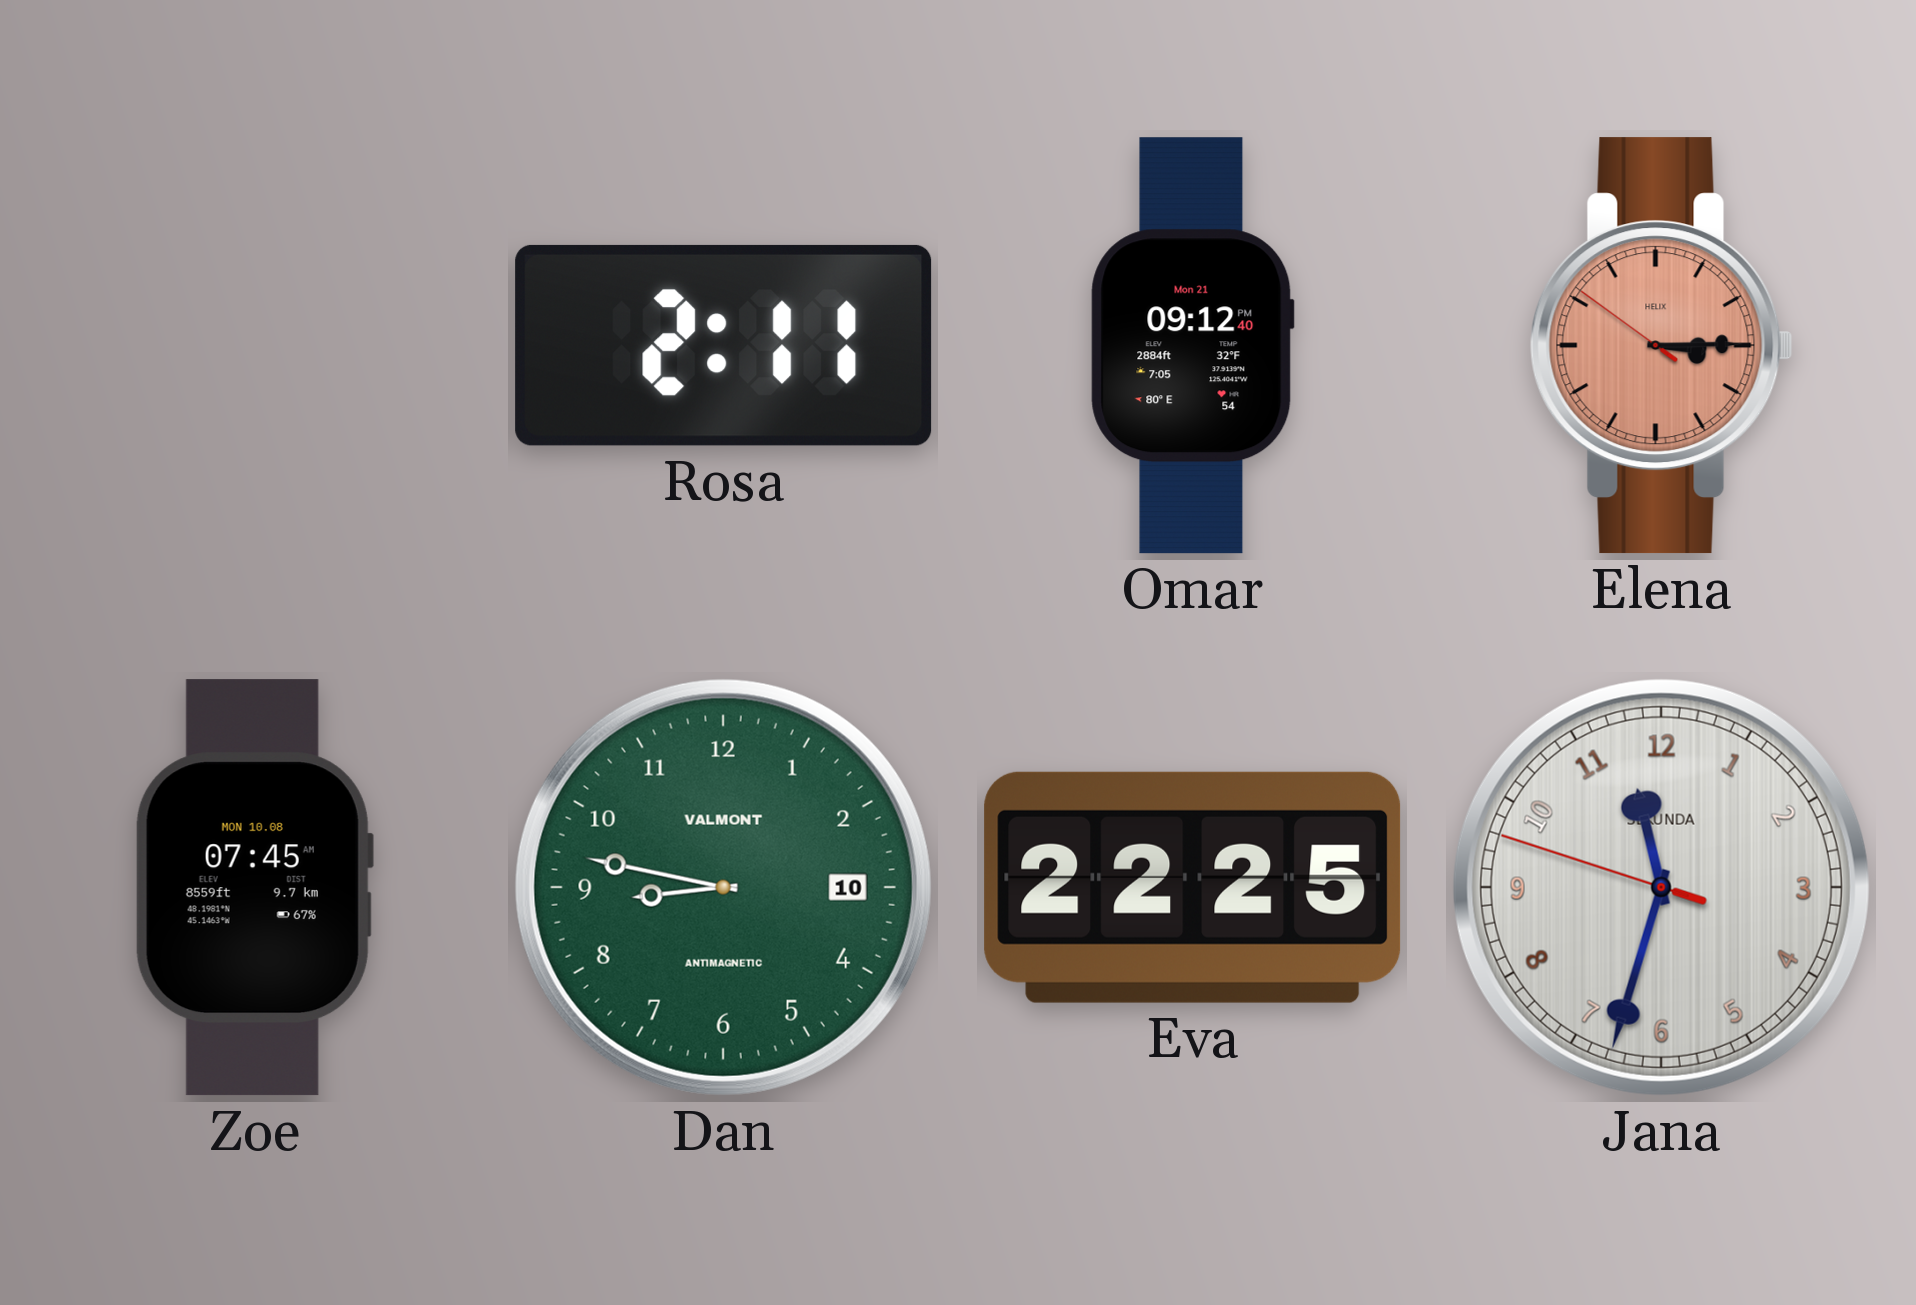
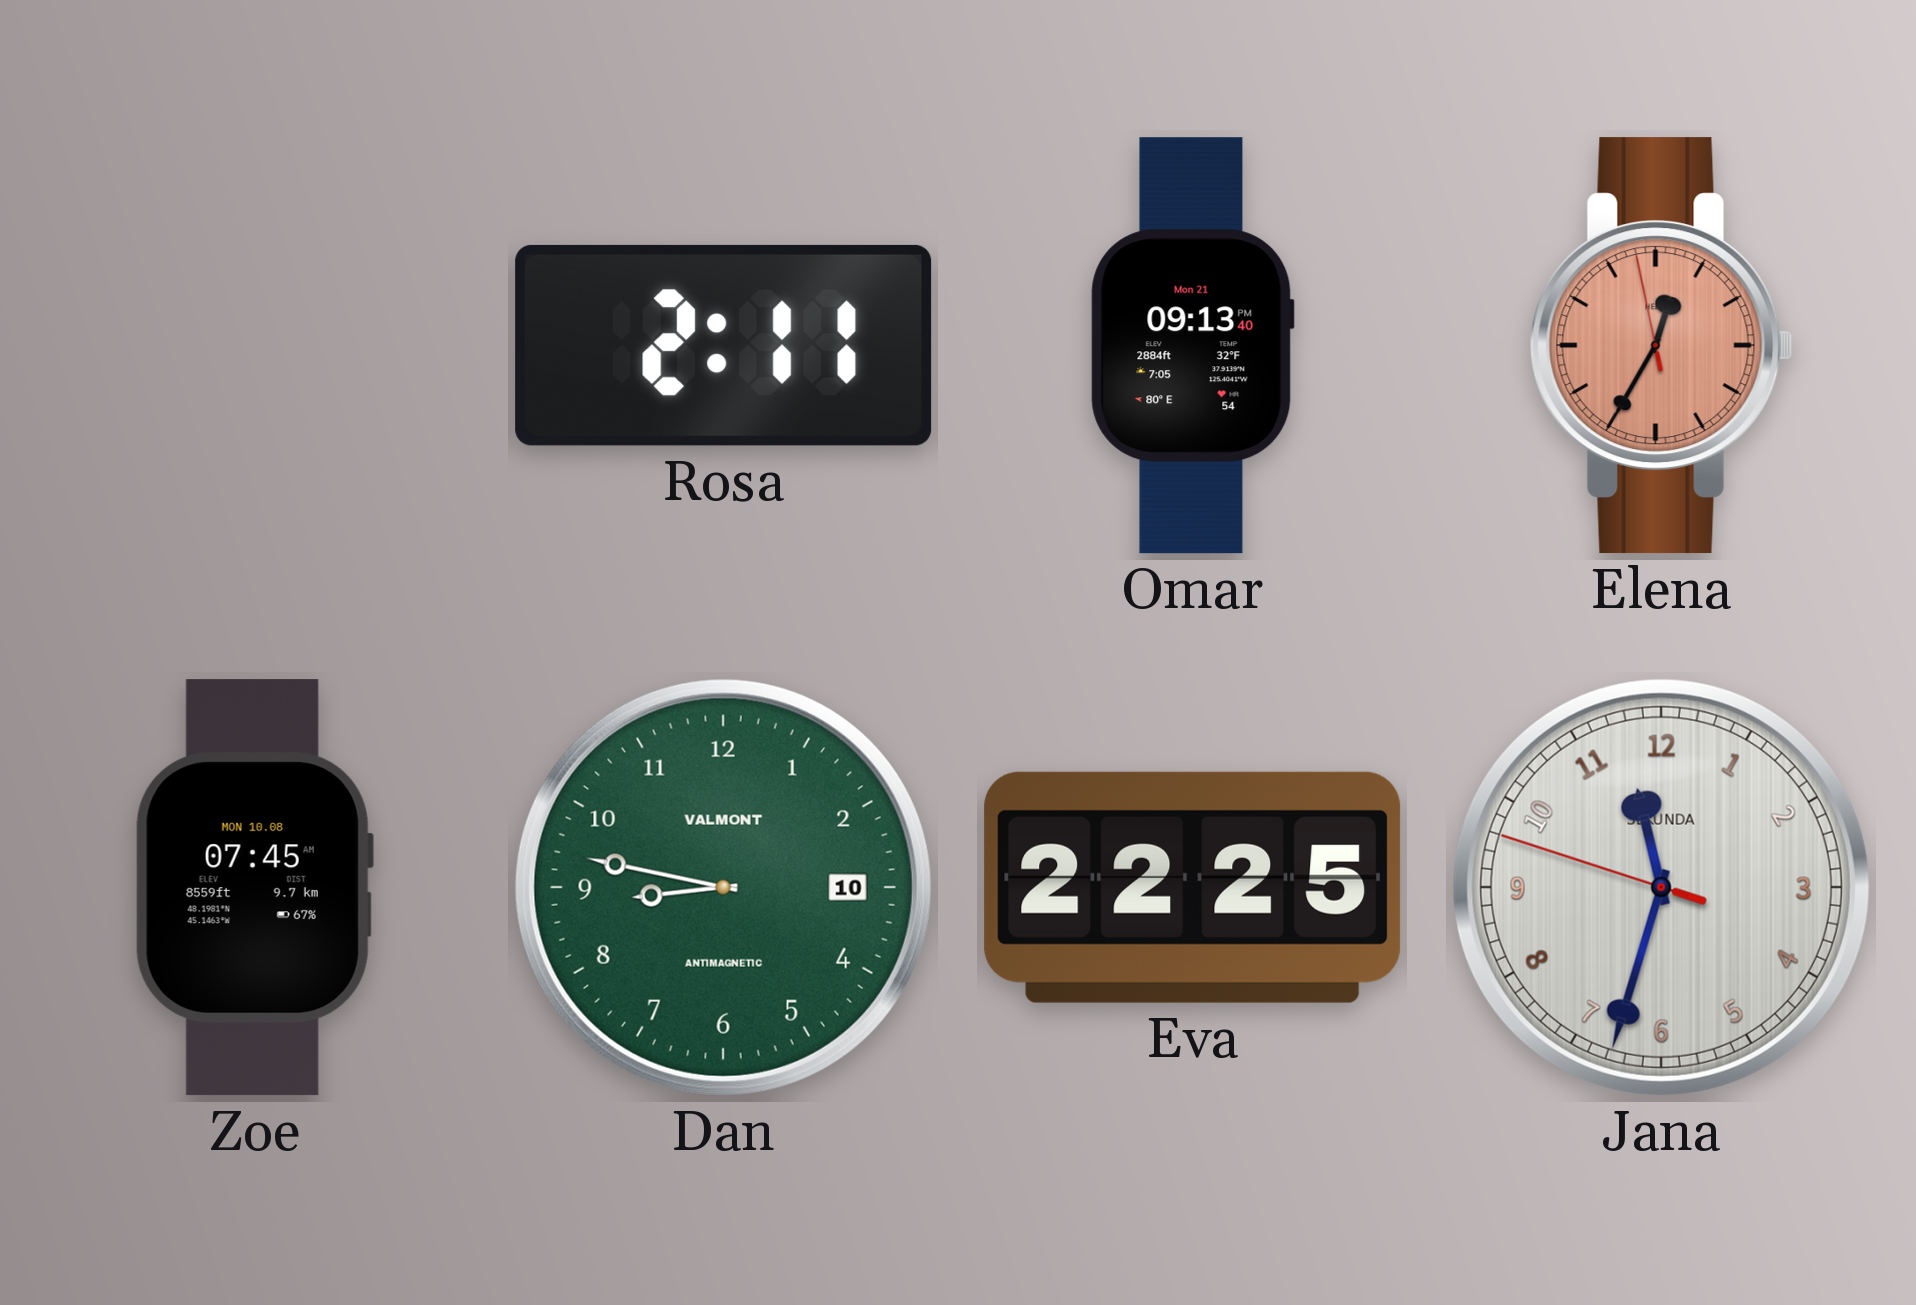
Omar: 09:12 -> 09:13
Elena: 3:14 -> 12:34
